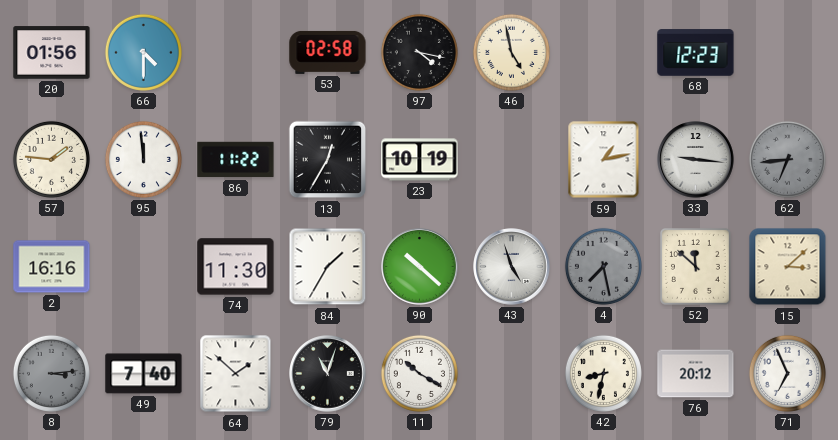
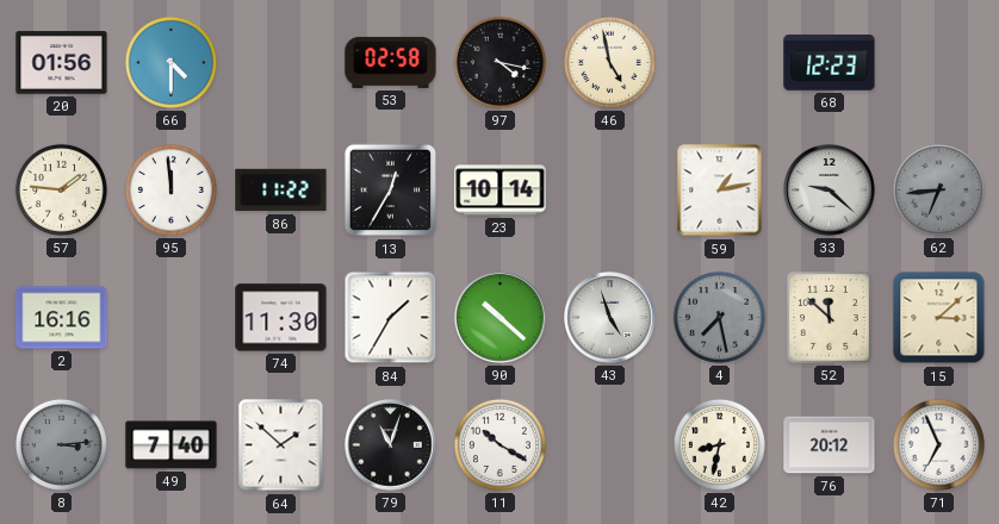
23: 10:19 -> 10:14
33: 9:16 -> 9:22
